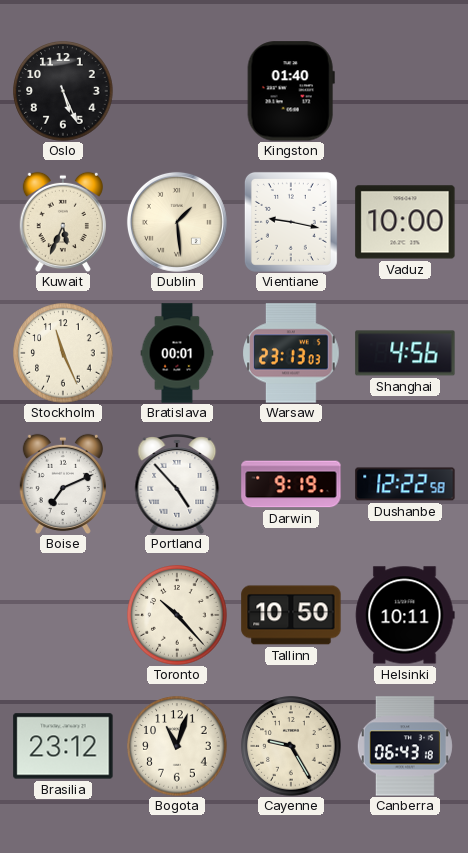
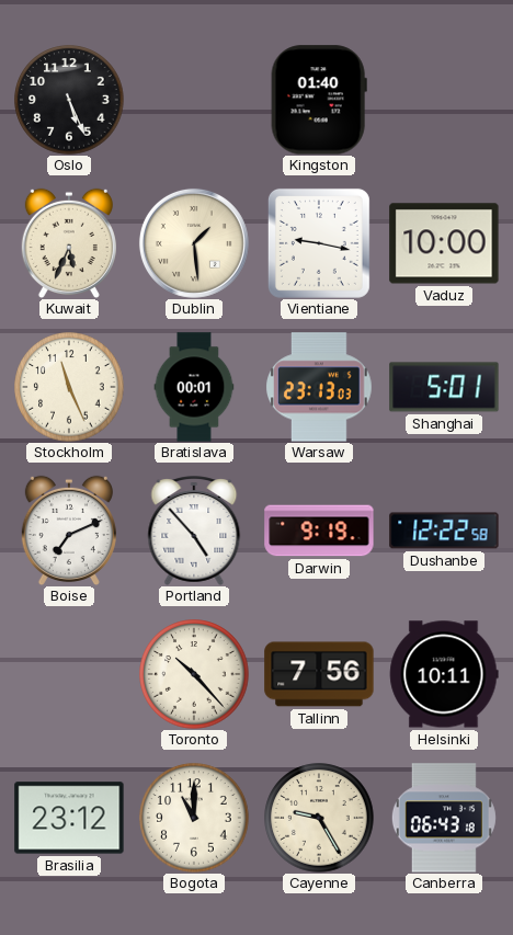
Shanghai: 4:56 -> 5:01
Tallinn: 10:50 -> 7:56
Bogota: 11:03 -> 11:00
